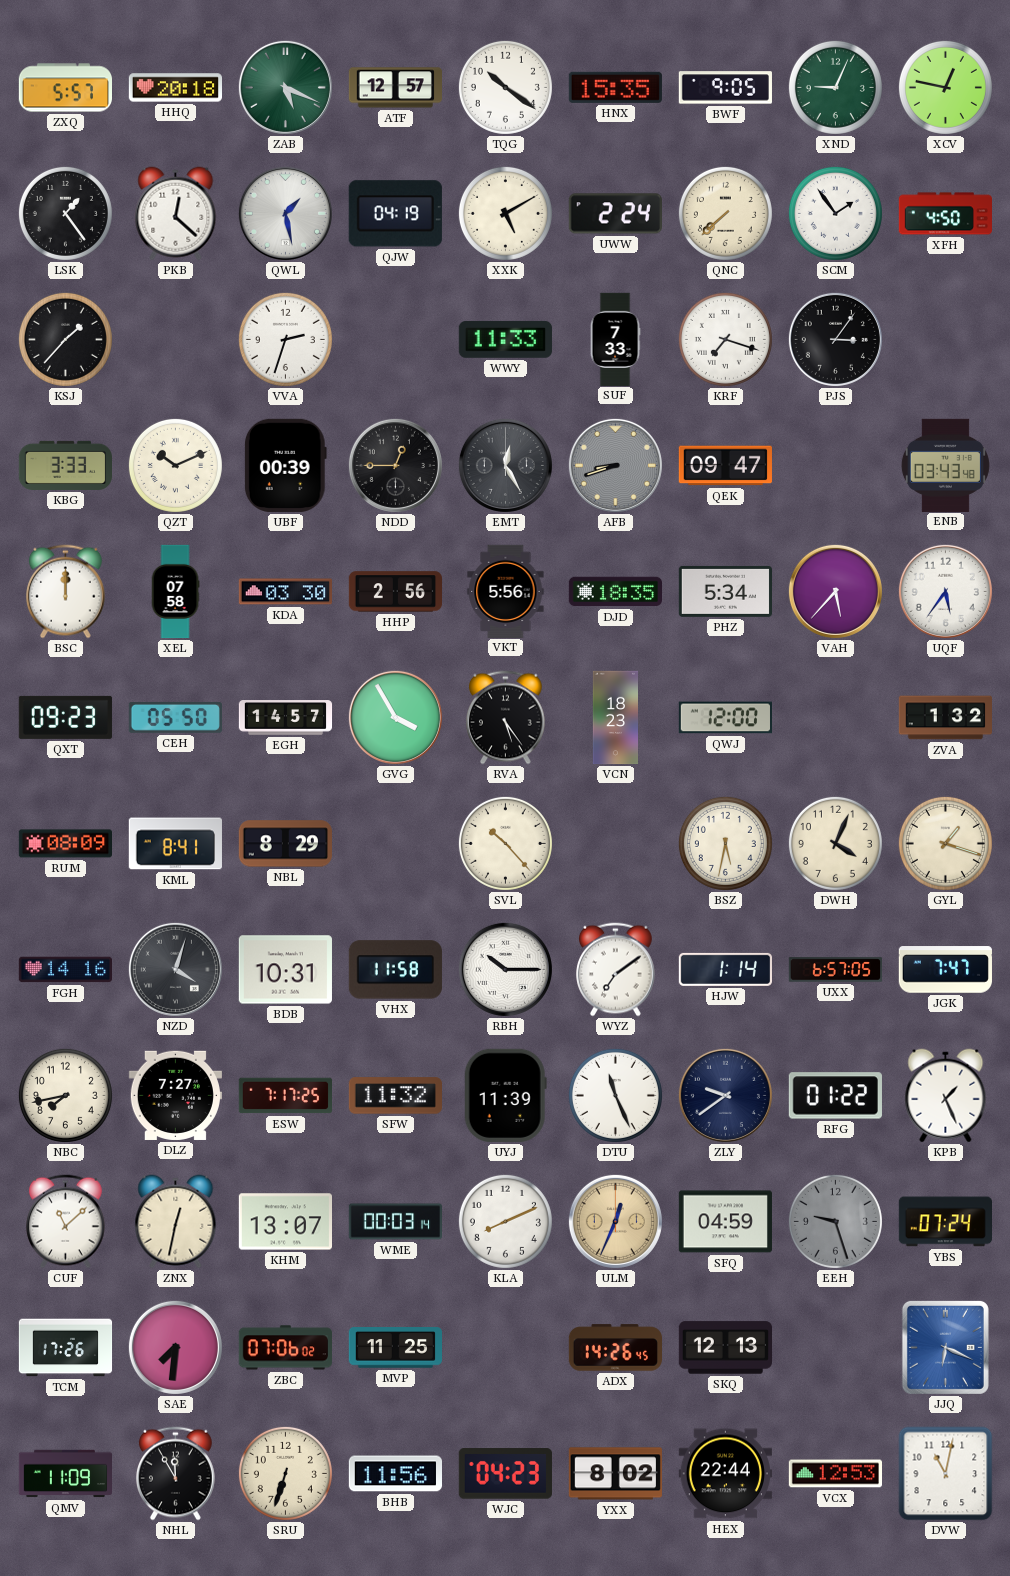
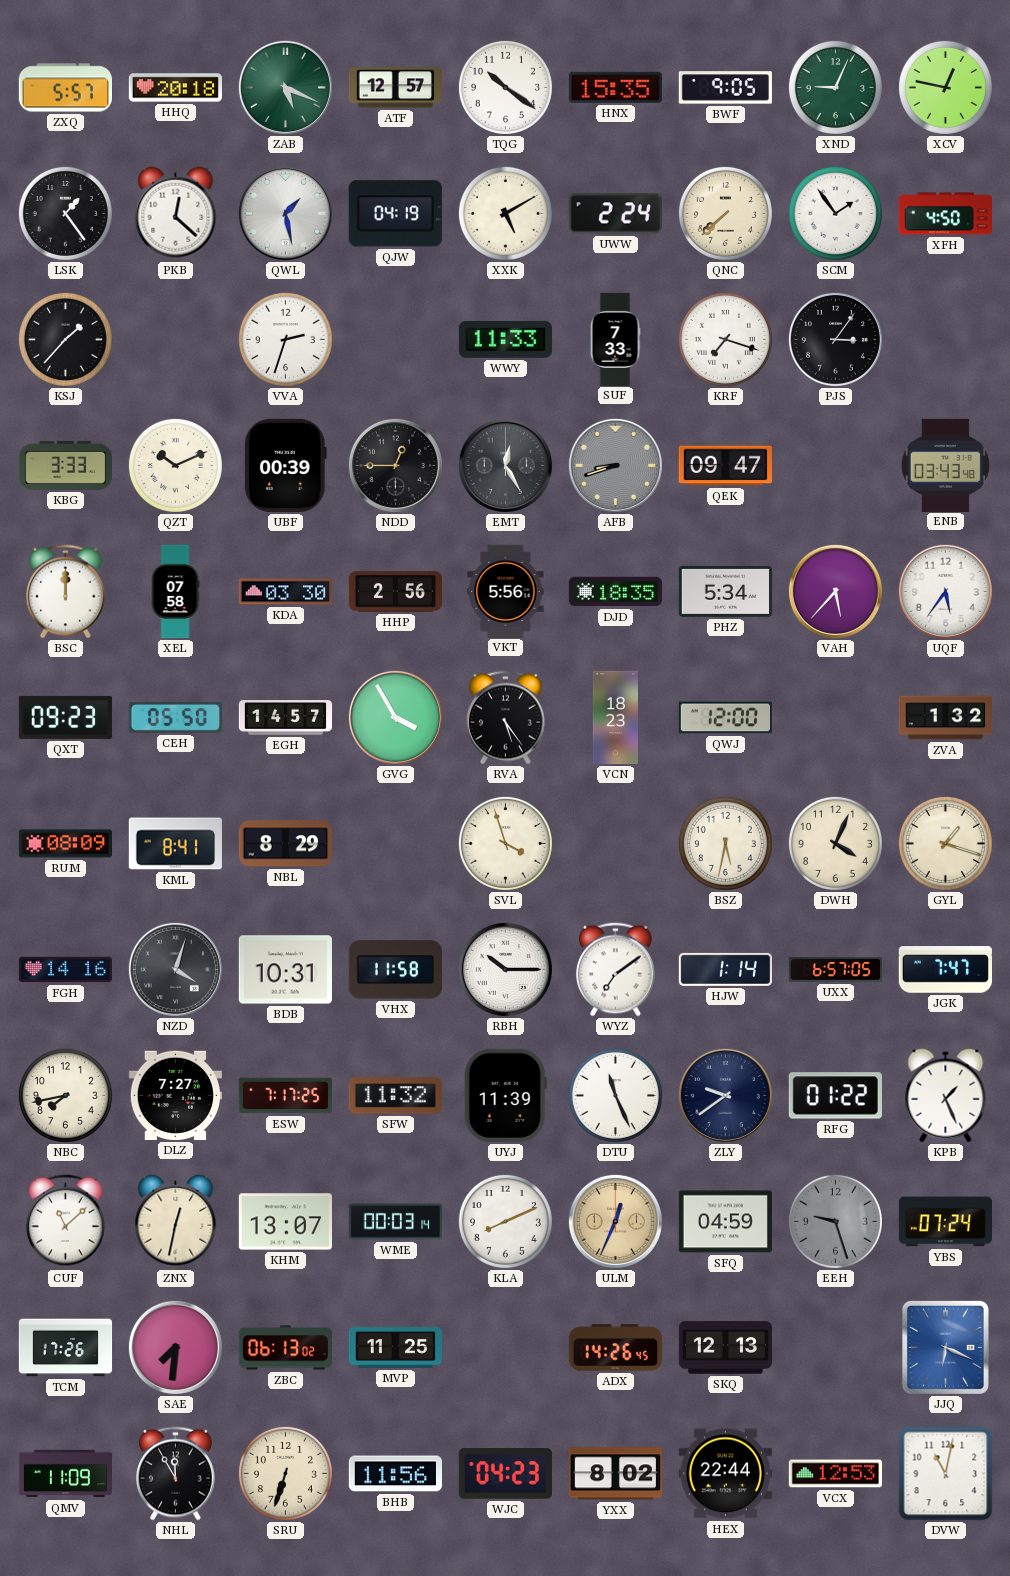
SVL: 10:23 -> 3:57
ZBC: 07:06 -> 06:13
